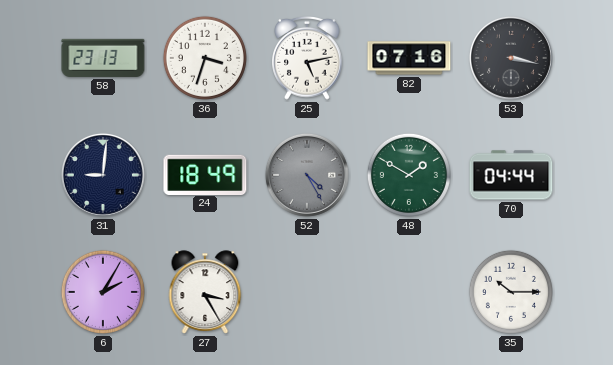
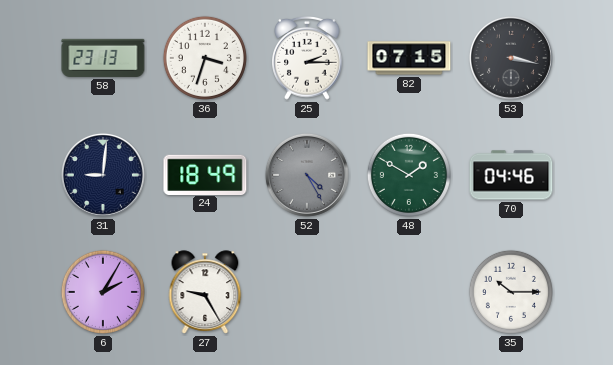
25: 5:13 -> 2:15
82: 07:16 -> 07:15
70: 04:44 -> 04:46
27: 3:25 -> 9:25
